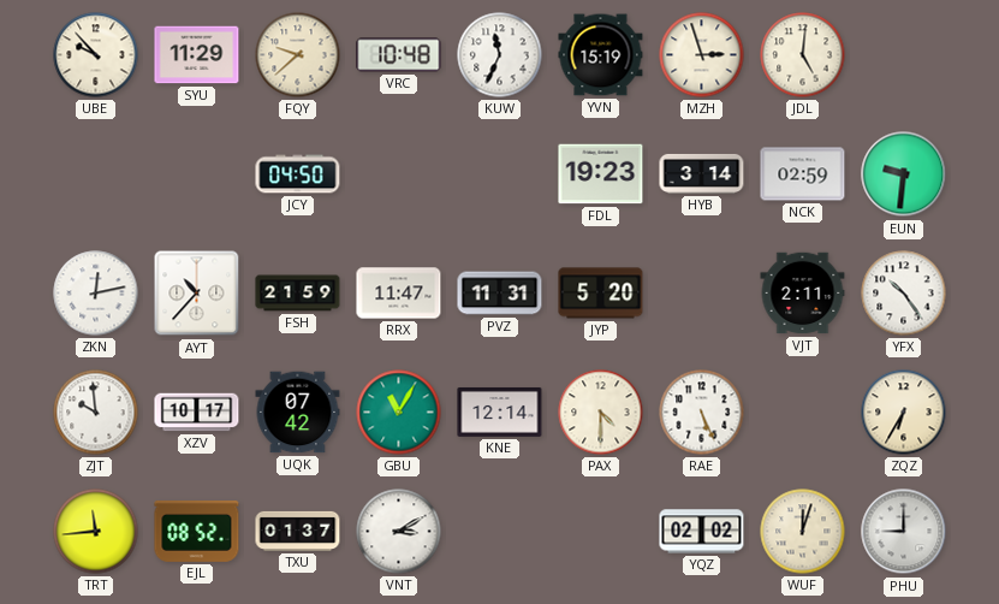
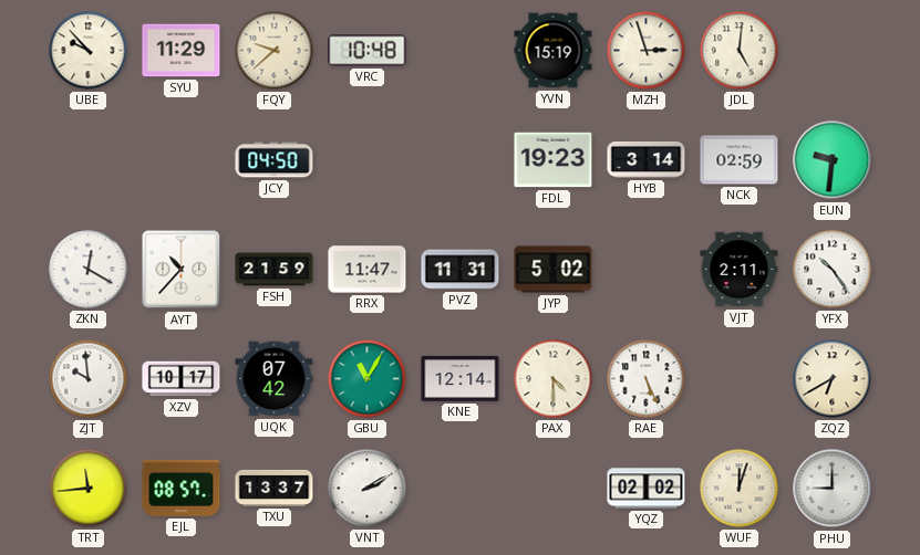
KUW: 11:34 -> none
ZKN: 12:13 -> 12:20
JYP: 5:20 -> 5:02
ZQZ: 6:35 -> 6:40
EJL: 08:52 -> 08:57
TXU: 01:37 -> 13:37
VNT: 3:10 -> 2:10
